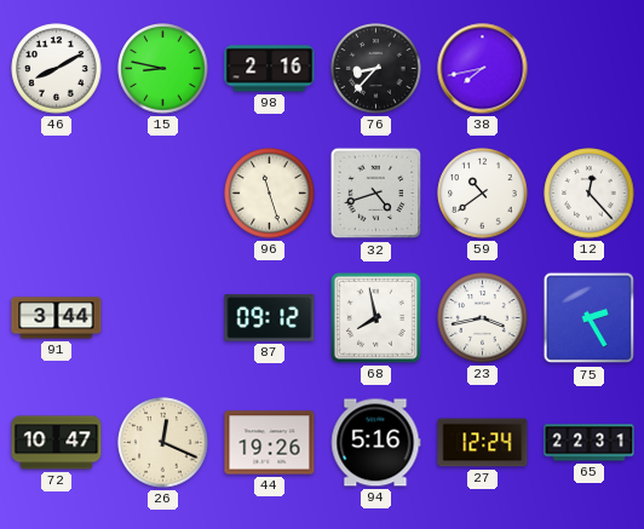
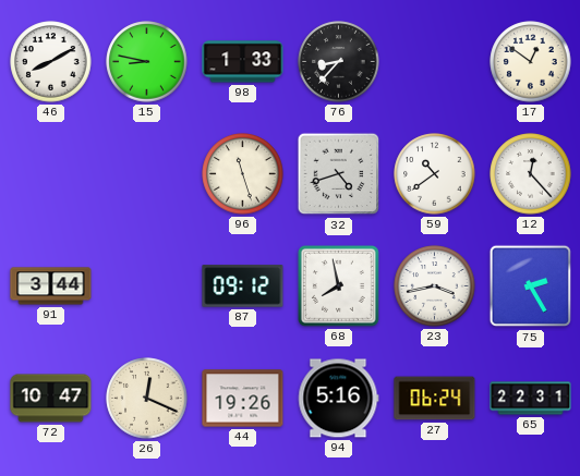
98: 2:16 -> 1:33
38: 7:43 -> none
17: none -> 12:51
27: 12:24 -> 06:24
